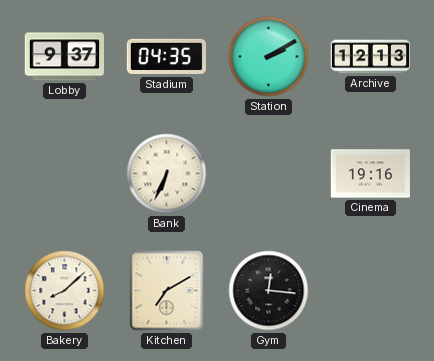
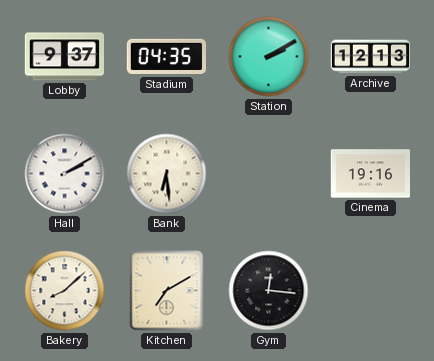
Hall: none -> 2:10
Bank: 6:34 -> 6:29
